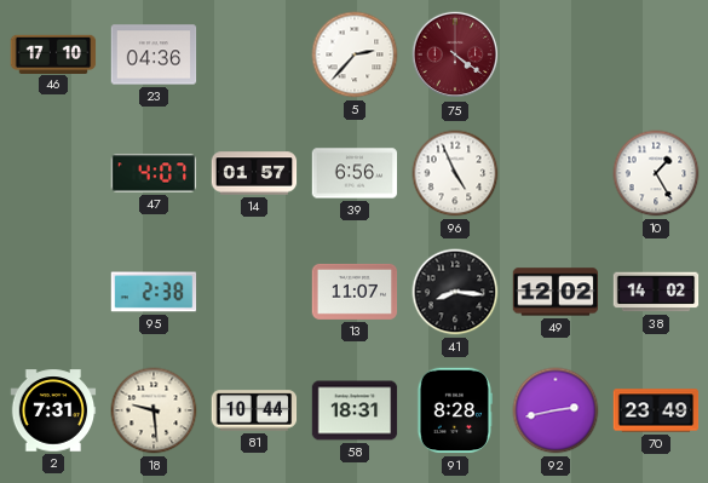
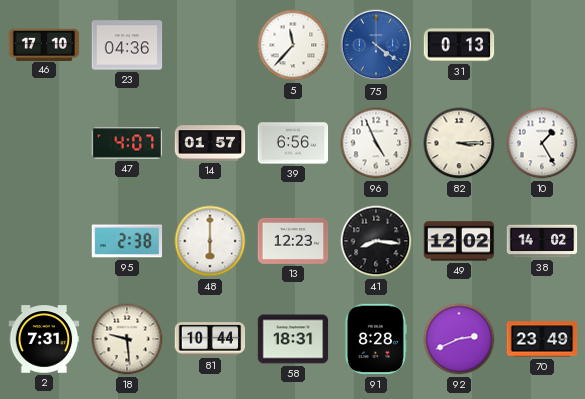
5: 2:37 -> 11:37
75 dial: burgundy -> blue
31: none -> 0:13
82: none -> 3:15
48: none -> 6:00
13: 11:07 -> 12:23
92: 2:43 -> 2:41
